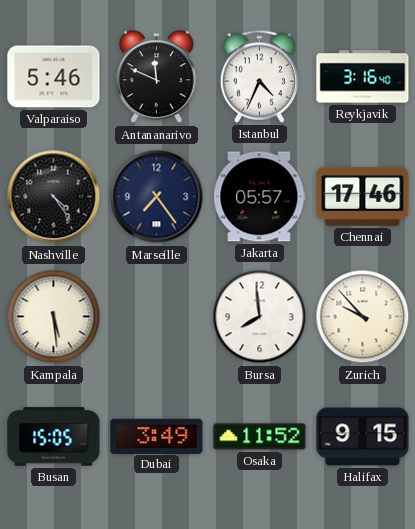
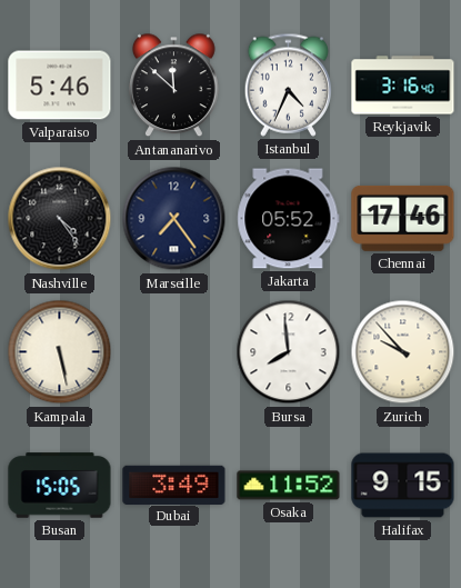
Antananarivo: 11:49 -> 11:52
Jakarta: 05:57 -> 05:52
Kampala: 5:29 -> 5:28
